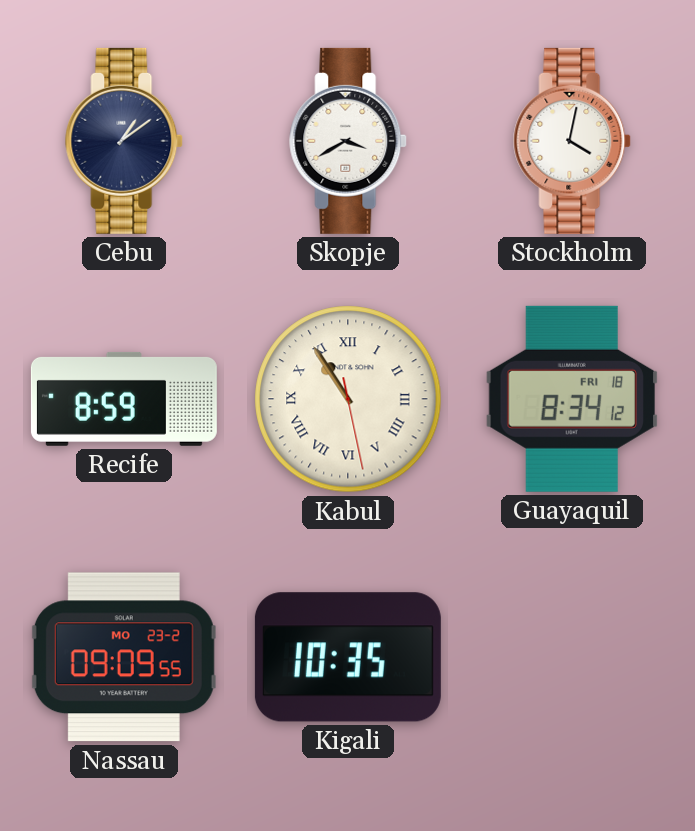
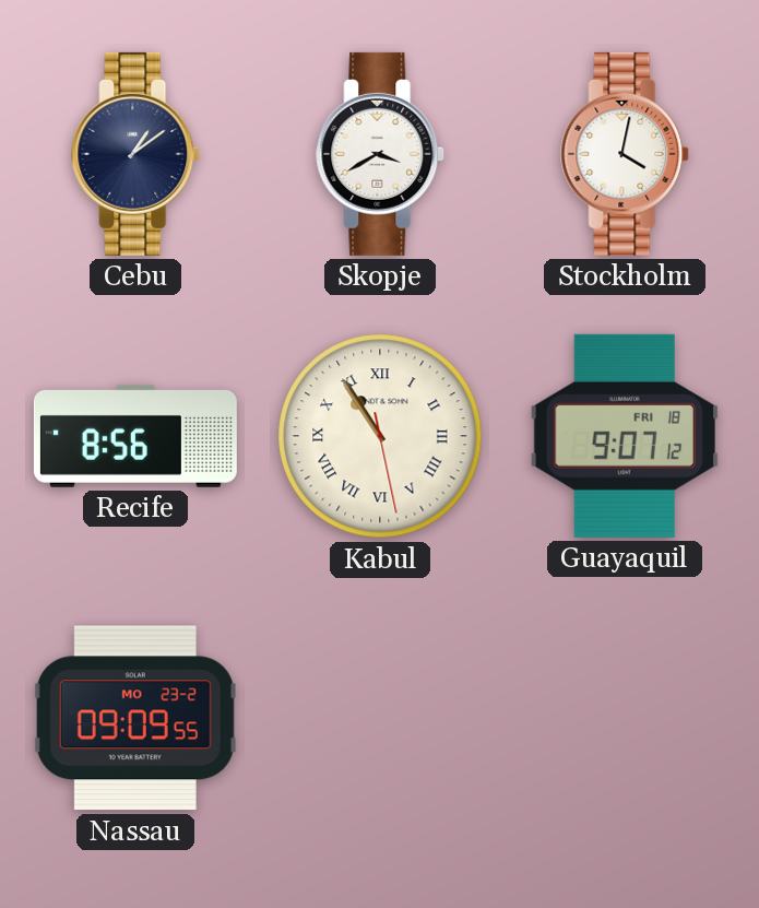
Recife: 8:59 -> 8:56
Guayaquil: 8:34 -> 9:07
Kigali: 10:35 -> none
